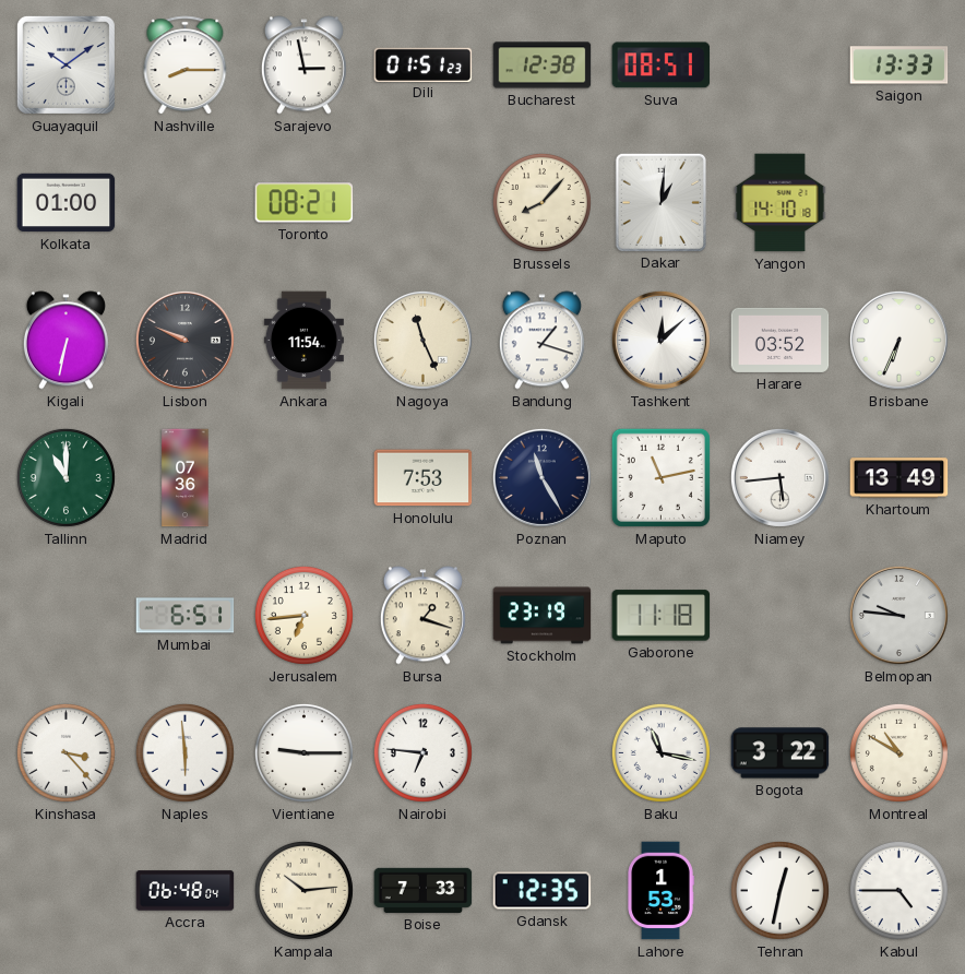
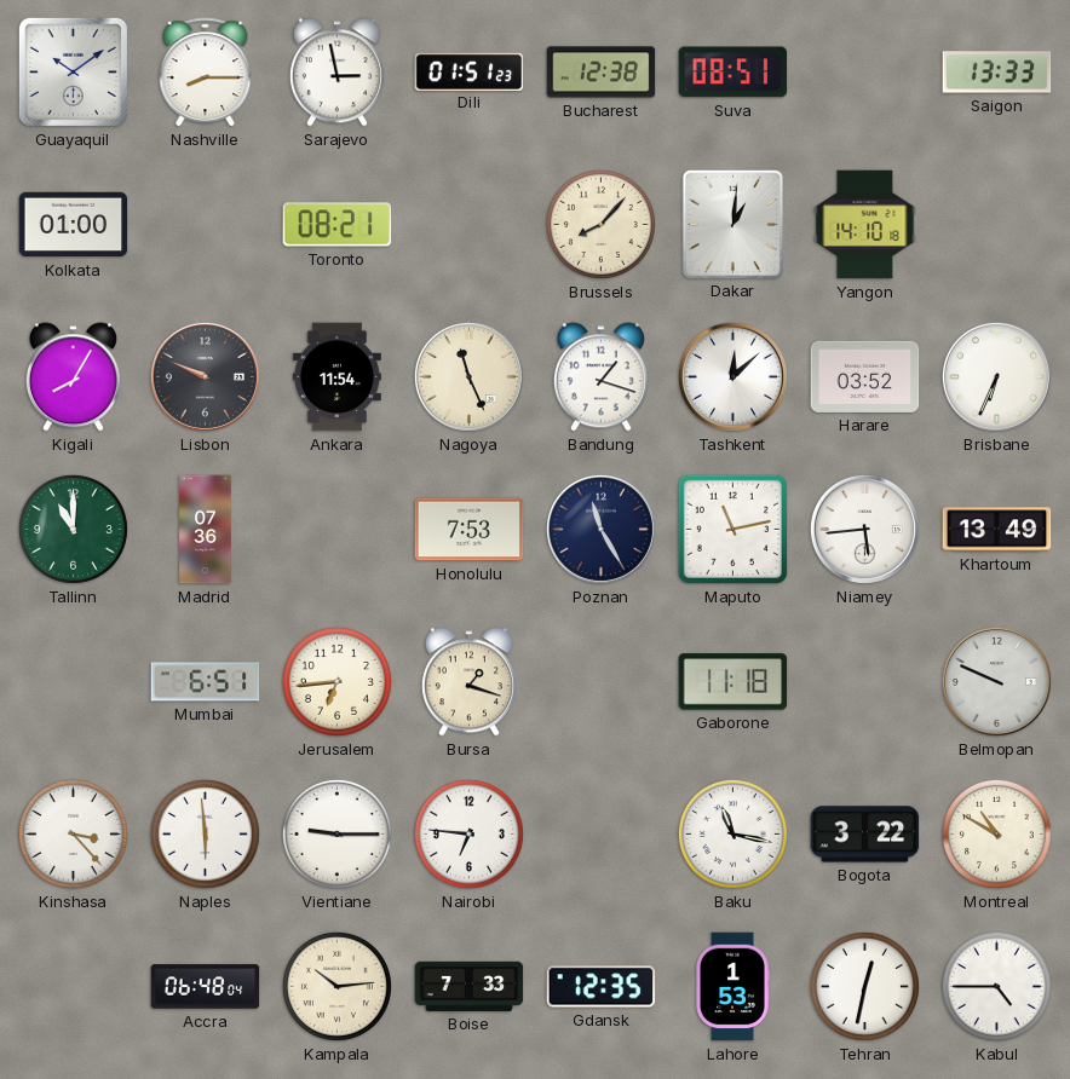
Kigali: 6:32 -> 8:05
Stockholm: 23:19 -> none
Belmopan: 9:46 -> 9:49
